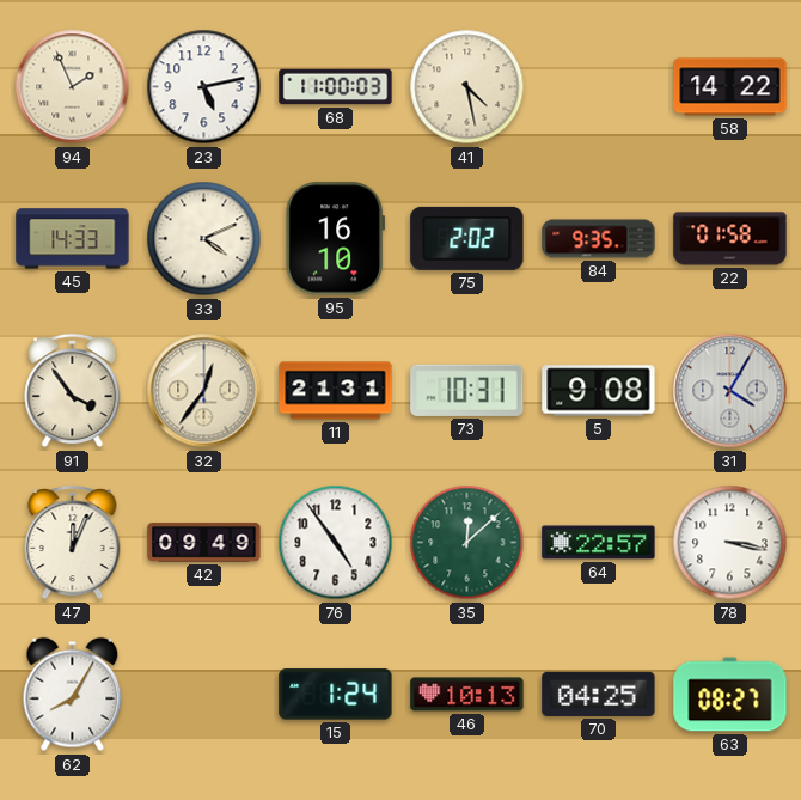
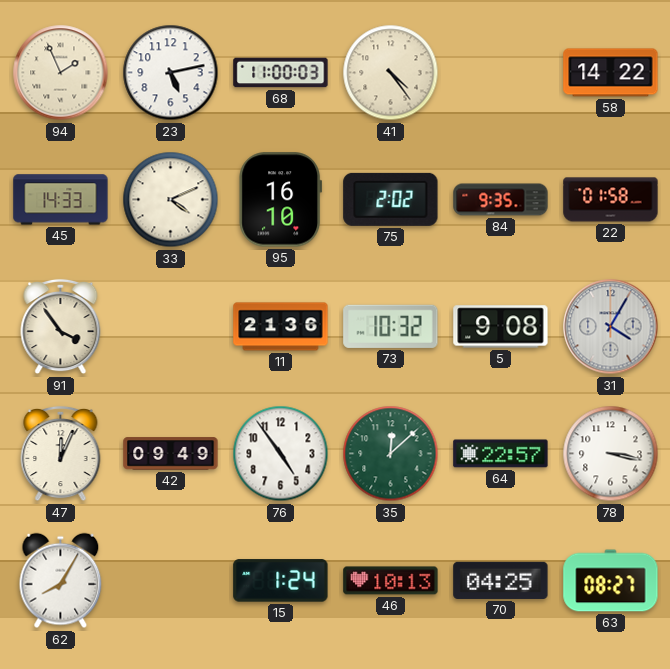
41: 4:28 -> 4:24
32: 12:36 -> none
11: 21:31 -> 21:36
73: 10:31 -> 10:32
